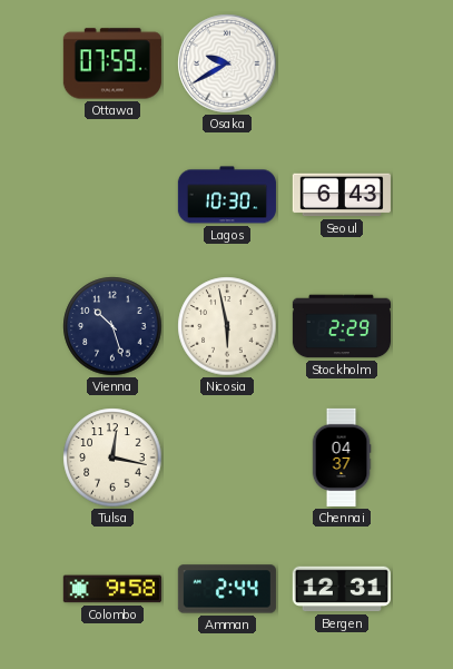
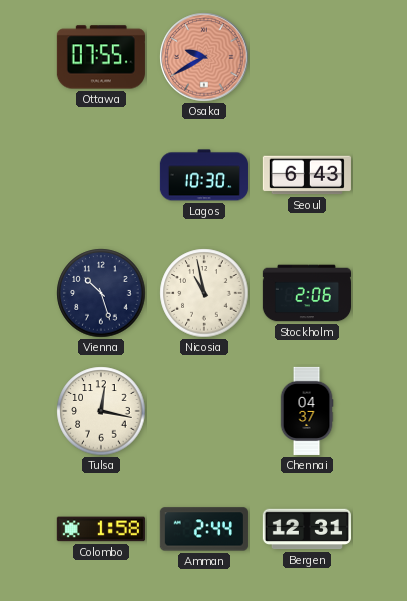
Ottawa: 07:59 -> 07:55
Osaka dial: white -> salmon
Nicosia: 5:58 -> 10:58
Stockholm: 2:29 -> 2:06
Colombo: 9:58 -> 1:58
